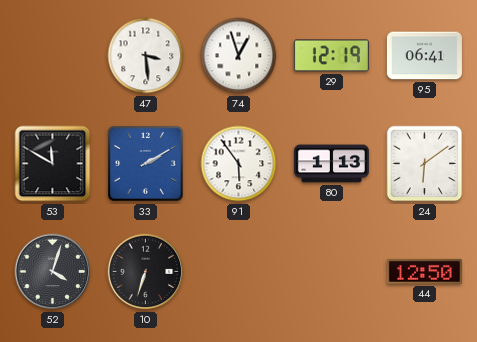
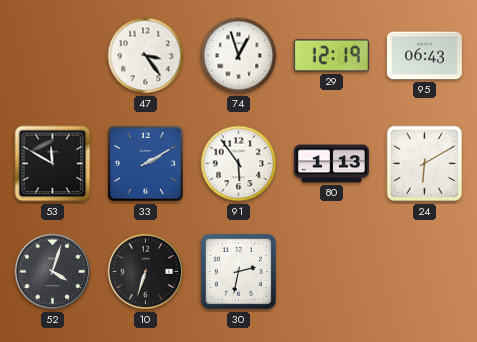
47: 3:29 -> 3:24
95: 06:41 -> 06:43
24: 6:09 -> 6:10
30: none -> 2:32
44: 12:50 -> none
